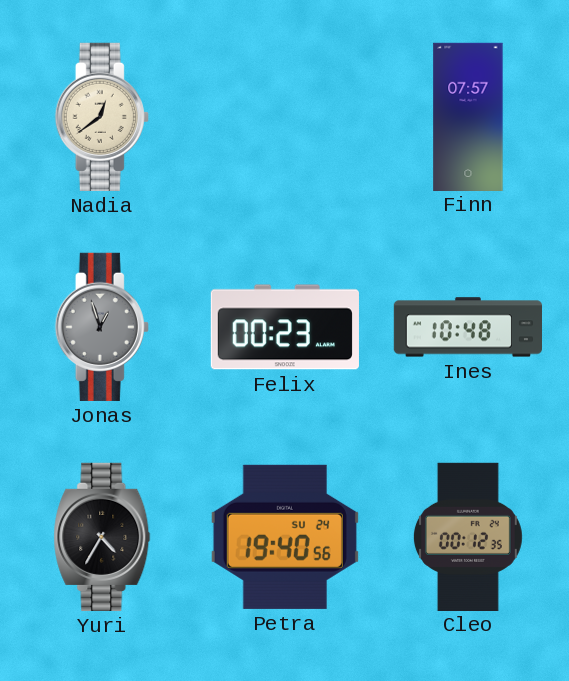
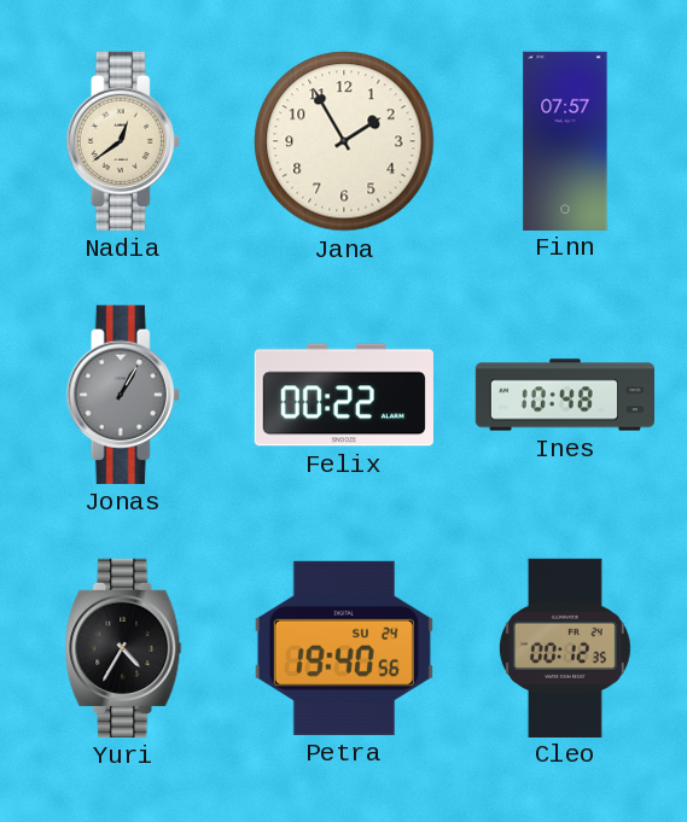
Jana: none -> 1:55
Jonas: 12:57 -> 1:05
Felix: 00:23 -> 00:22
